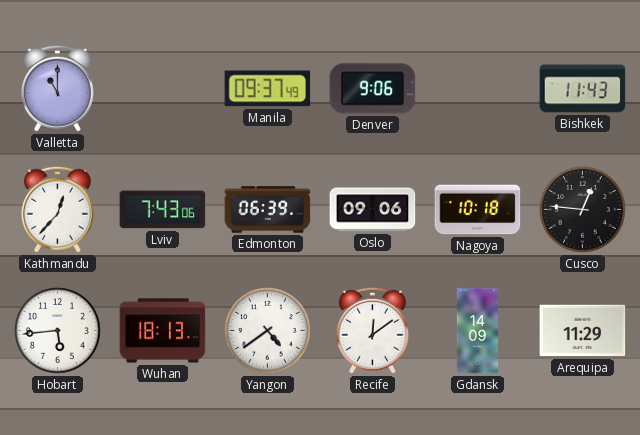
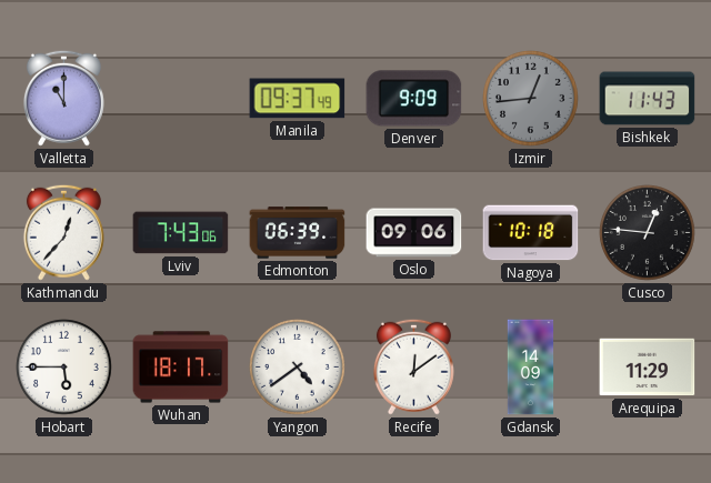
Denver: 9:06 -> 9:09
Izmir: none -> 12:44
Hobart: 5:44 -> 5:45
Wuhan: 18:13 -> 18:17
